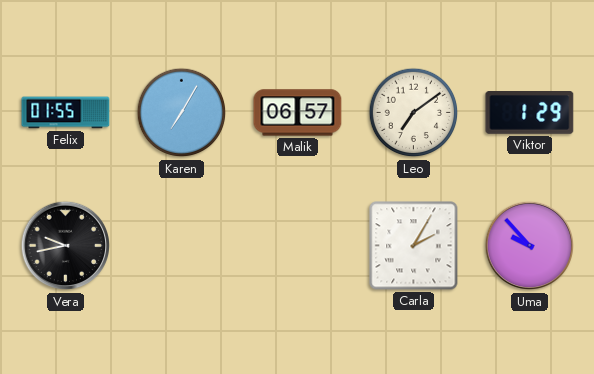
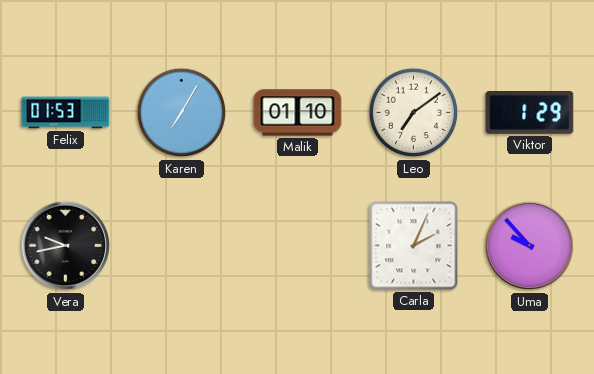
Felix: 01:55 -> 01:53
Malik: 06:57 -> 01:10
Carla: 2:05 -> 2:04
